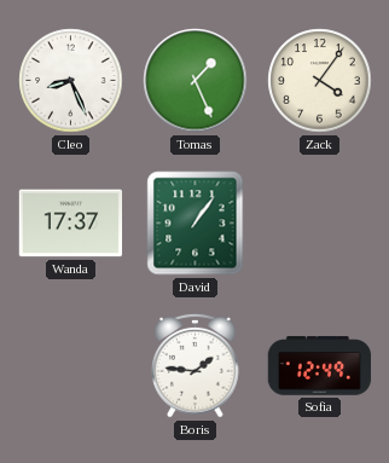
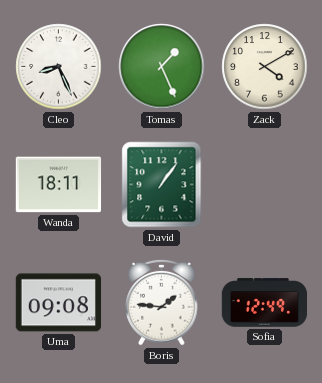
Zack: 4:06 -> 4:10
Wanda: 17:37 -> 18:11
Uma: none -> 09:08
